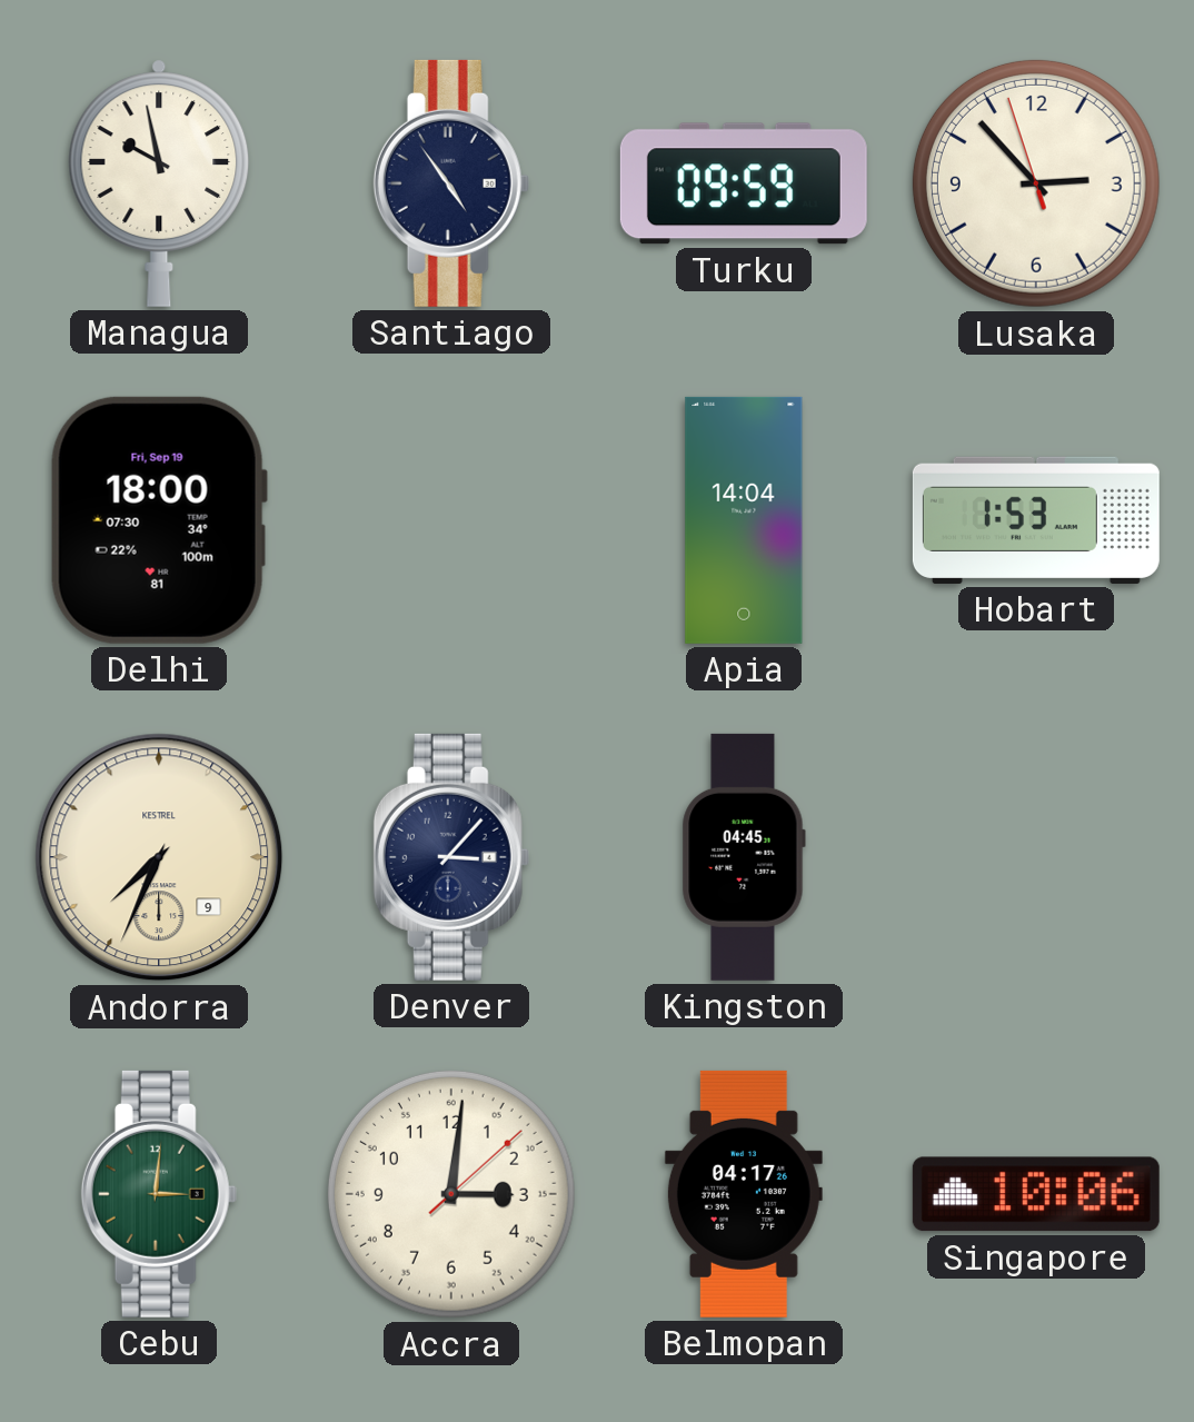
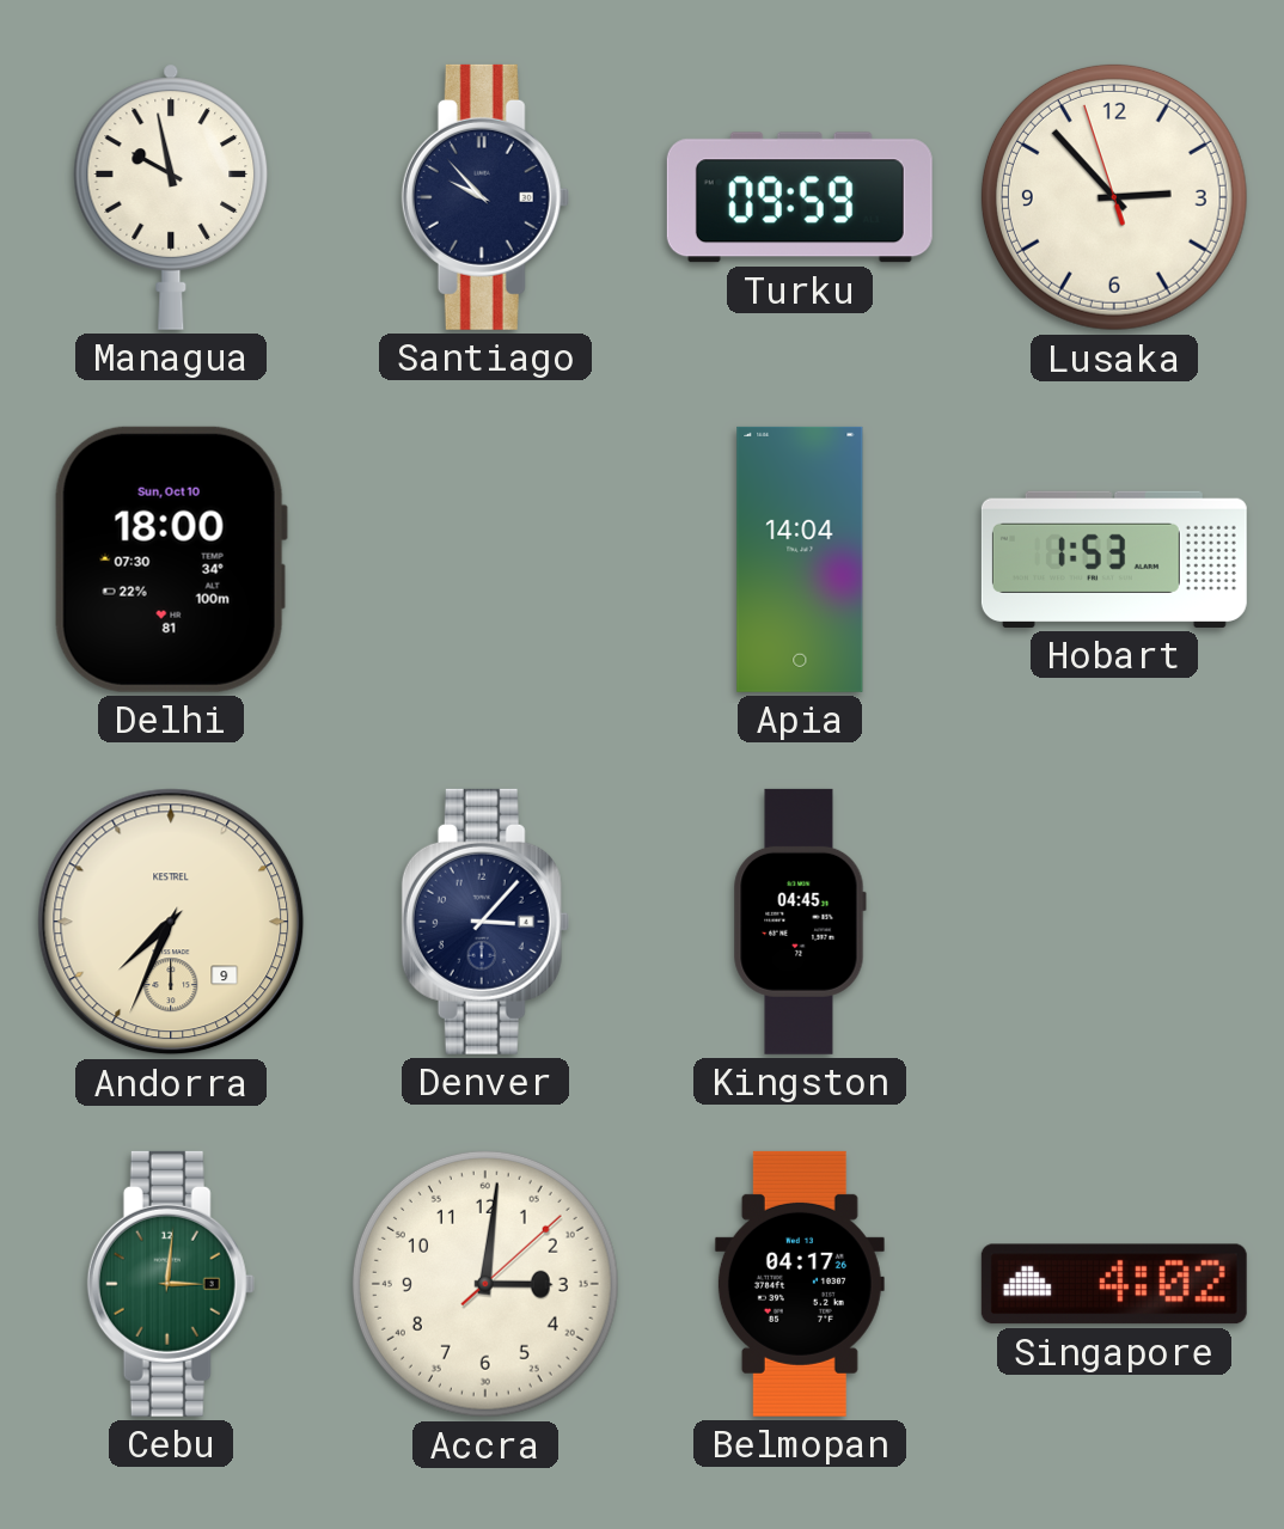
Santiago: 4:54 -> 9:53
Delhi date: Fri, Sep 19 -> Sun, Oct 10
Singapore: 10:06 -> 4:02
